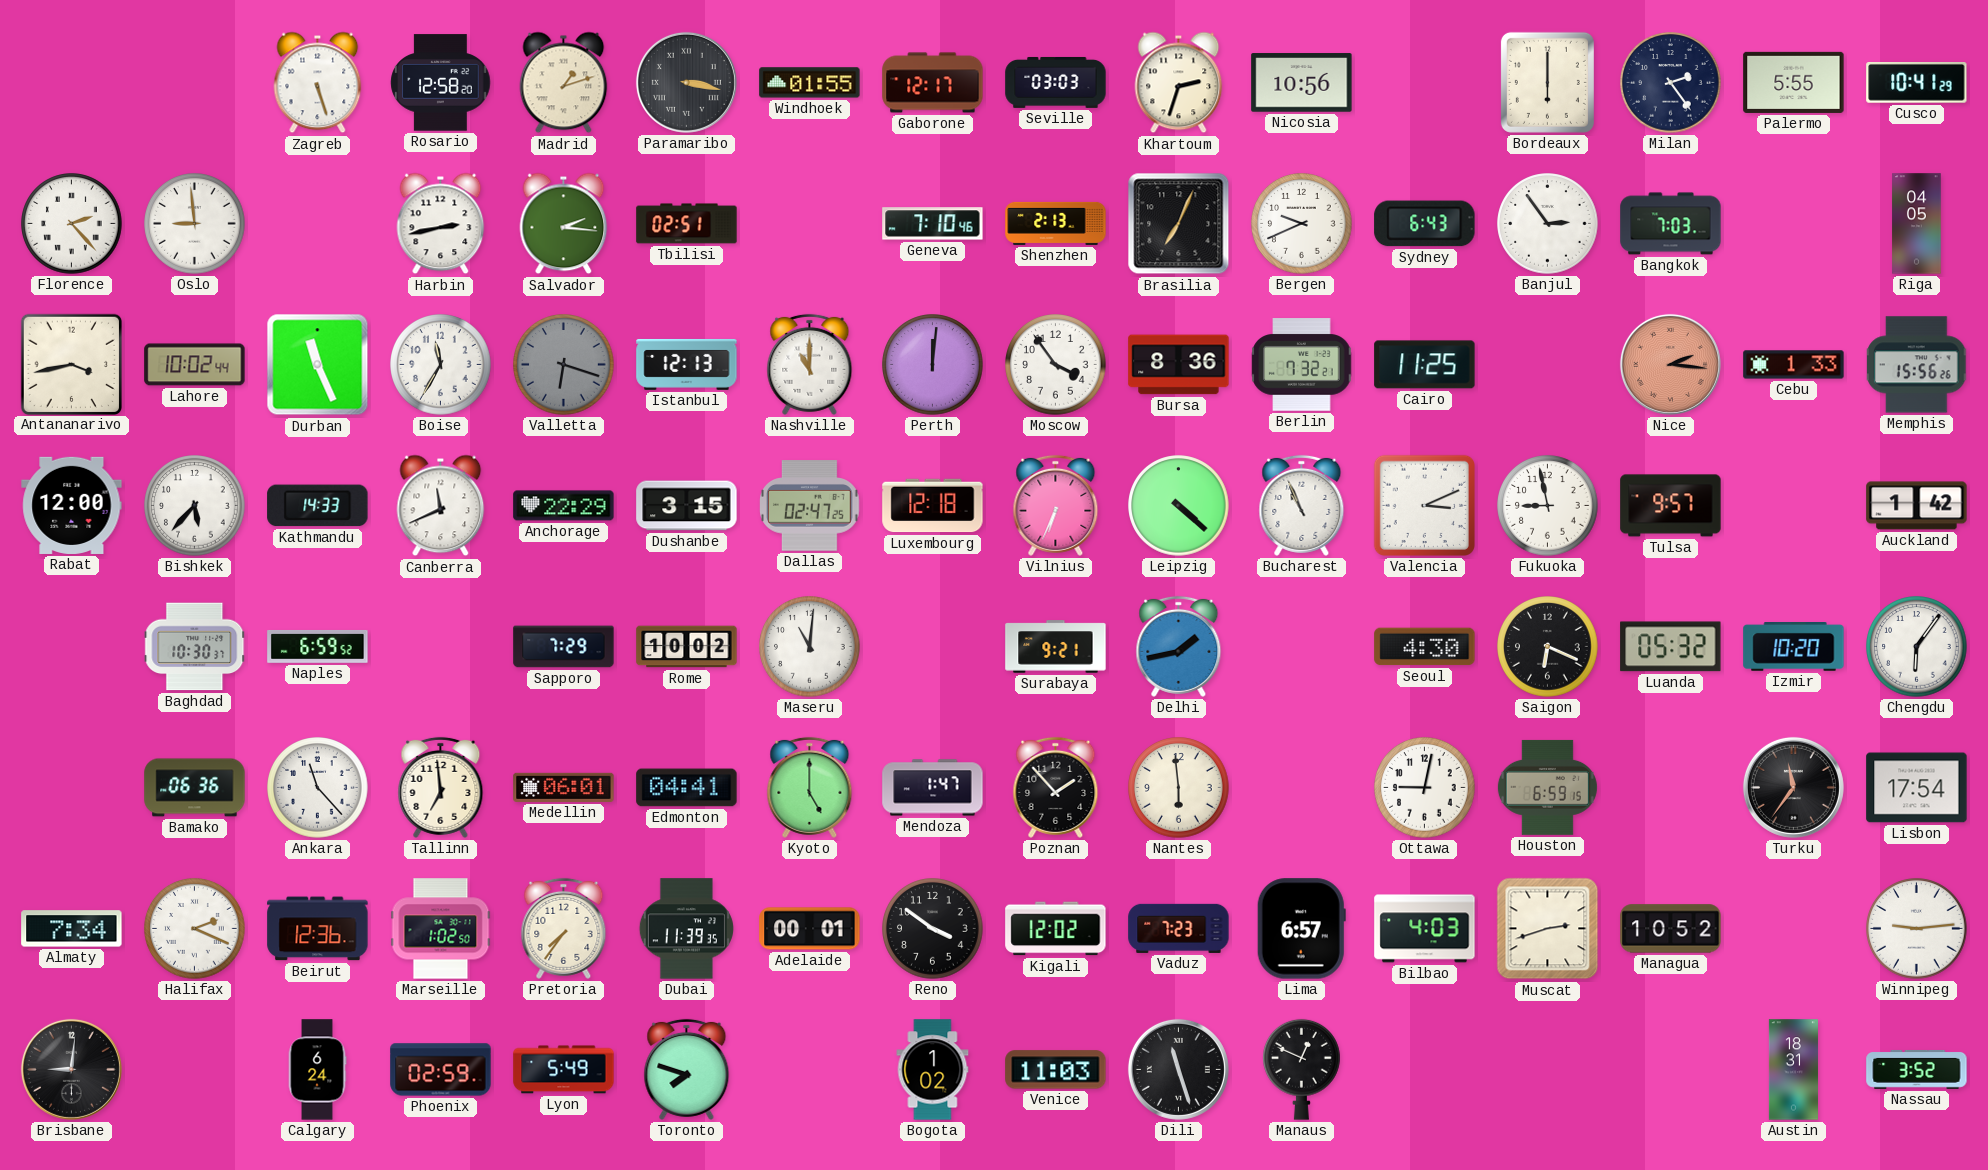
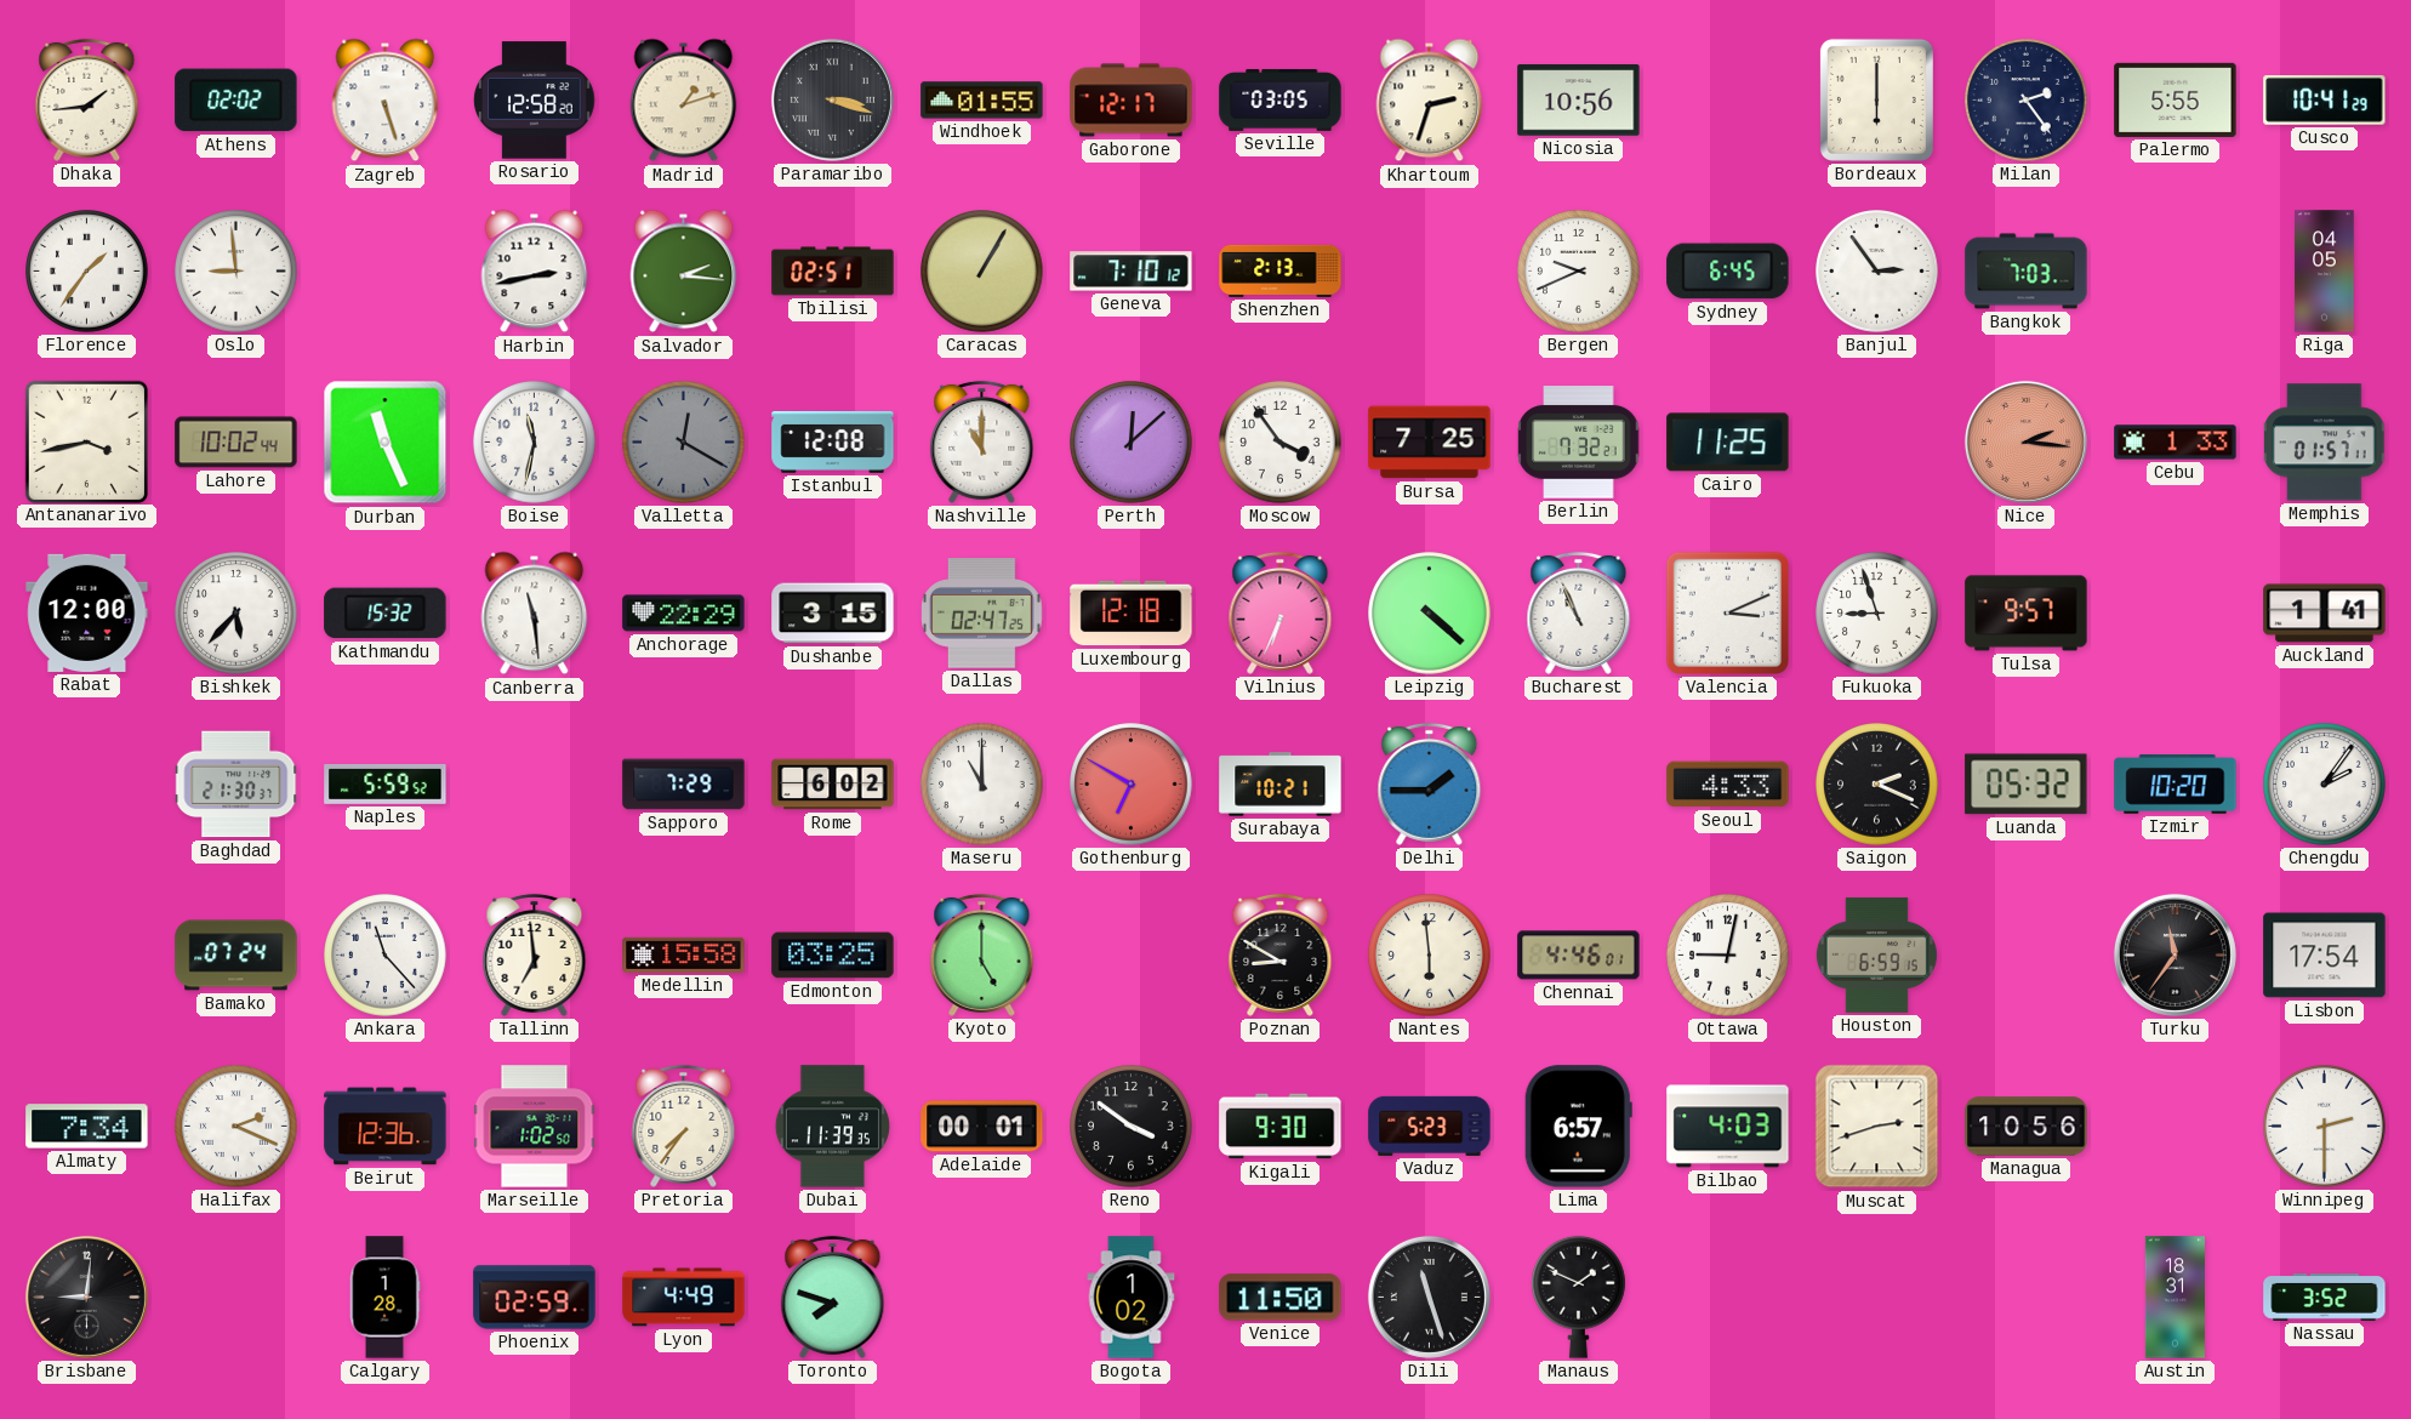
Dhaka: none -> 1:44
Athens: none -> 02:02
Paramaribo: 3:17 -> 3:18
Seville: 03:03 -> 03:05
Florence: 2:23 -> 1:36
Caracas: none -> 1:05
Geneva: 7:10:46 -> 7:10:12
Brasilia: 7:04 -> none
Sydney: 6:43 -> 6:45
Boise: 11:35 -> 11:32
Valletta: 6:18 -> 12:20
Istanbul: 12:13 -> 12:08
Perth: 12:01 -> 12:08
Bursa: 8:36 -> 7:25
Memphis: 15:56 -> 01:57
Kathmandu: 14:33 -> 15:32
Canberra: 11:41 -> 11:29
Fukuoka: 8:58 -> 8:57
Auckland: 1:42 -> 1:41
Baghdad: 10:30 -> 21:30
Naples: 6:59 -> 5:59
Rome: 10:02 -> 6:02
Maseru: 11:01 -> 11:00
Gothenburg: none -> 6:50
Surabaya: 9:21 -> 10:21
Delhi: 1:43 -> 1:45
Seoul: 4:30 -> 4:33
Saigon: 6:19 -> 2:19
Chengdu: 6:06 -> 2:06
Bamako: 06:36 -> 07:24
Medellin: 06:01 -> 15:58
Edmonton: 04:41 -> 03:25
Mendoza: 1:47 -> none
Poznan: 1:53 -> 8:50
Chennai: none -> 4:46
Kigali: 12:02 -> 9:30
Vaduz: 7:23 -> 5:23
Managua: 10:52 -> 10:56
Winnipeg: 9:14 -> 2:30
Calgary: 6:24 -> 1:28
Lyon: 5:49 -> 4:49
Venice: 11:03 -> 11:50
Manaus: 12:49 -> 1:49
